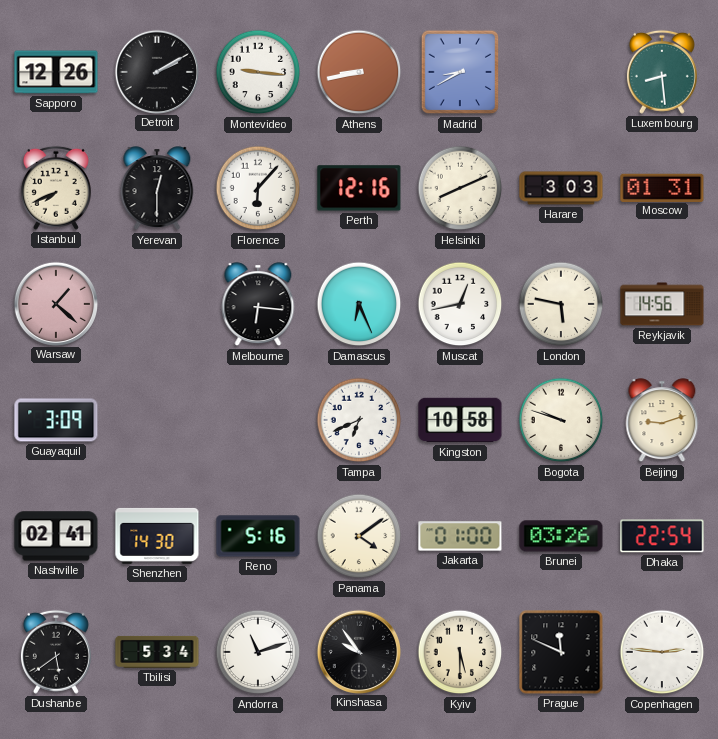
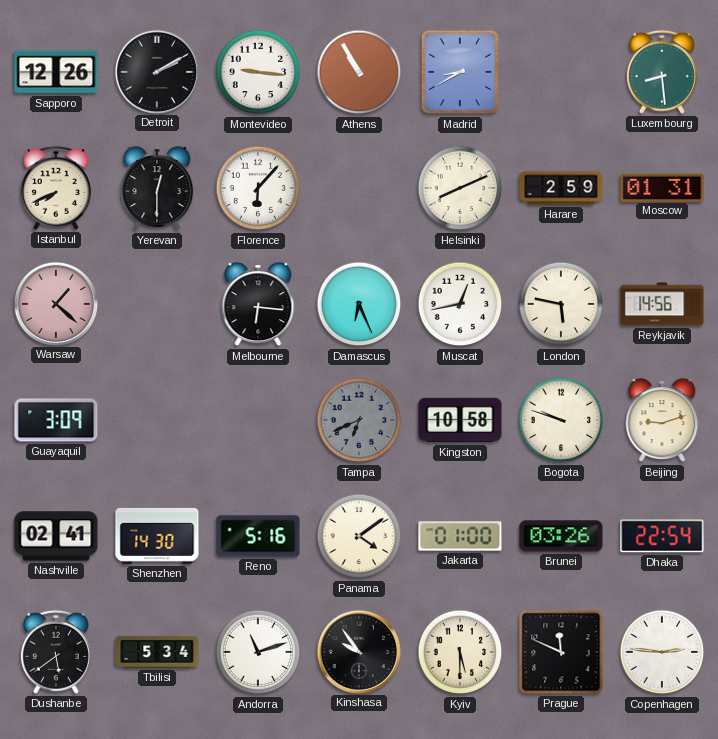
Athens: 8:43 -> 10:55
Perth: 12:16 -> none
Harare: 3:03 -> 2:59
Tampa dial: white -> grey
